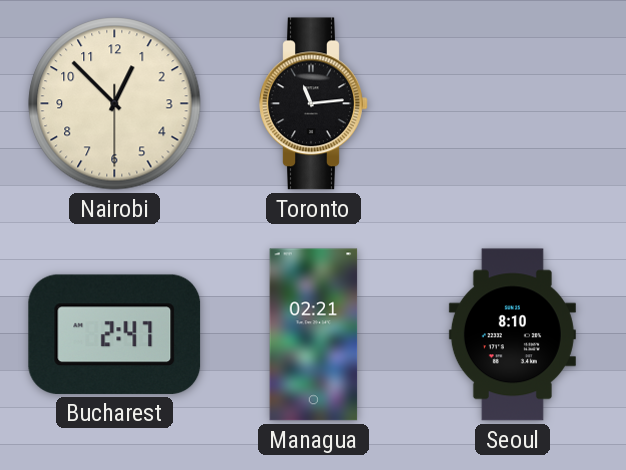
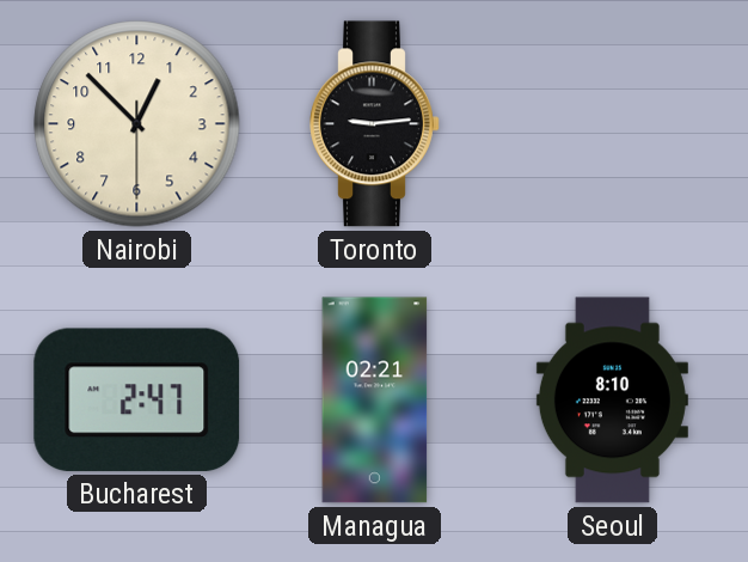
Toronto: 11:14 -> 9:14
